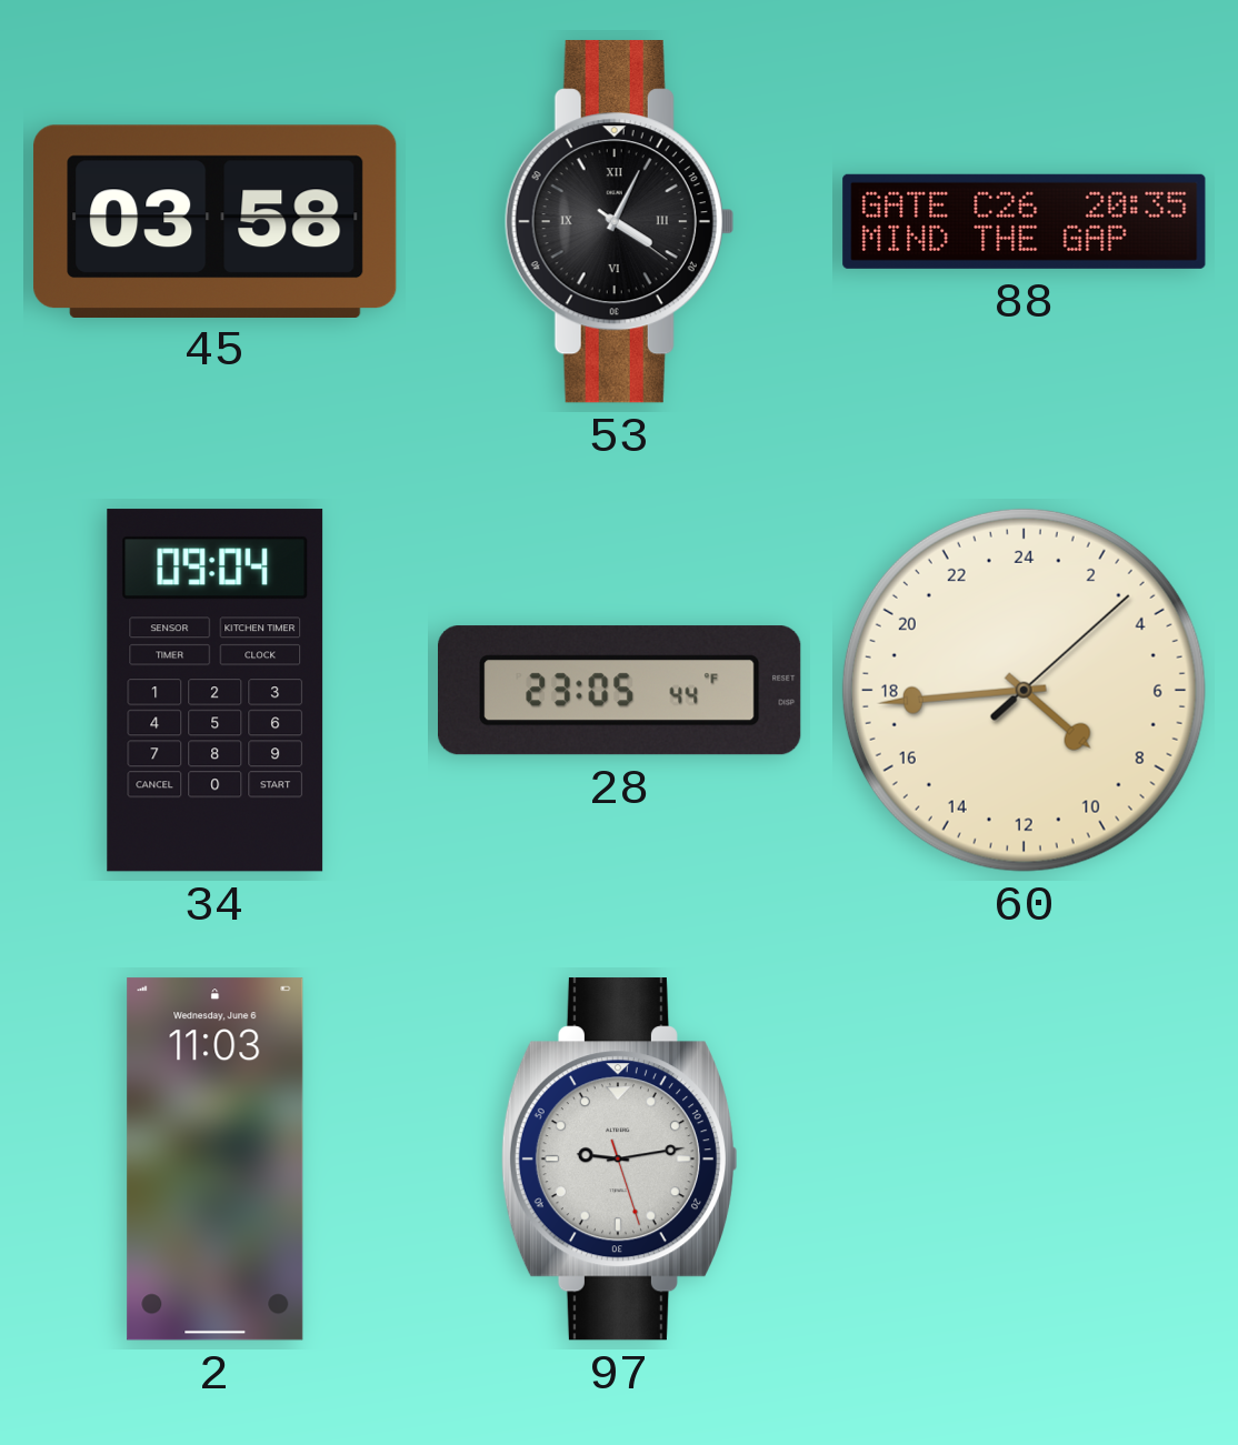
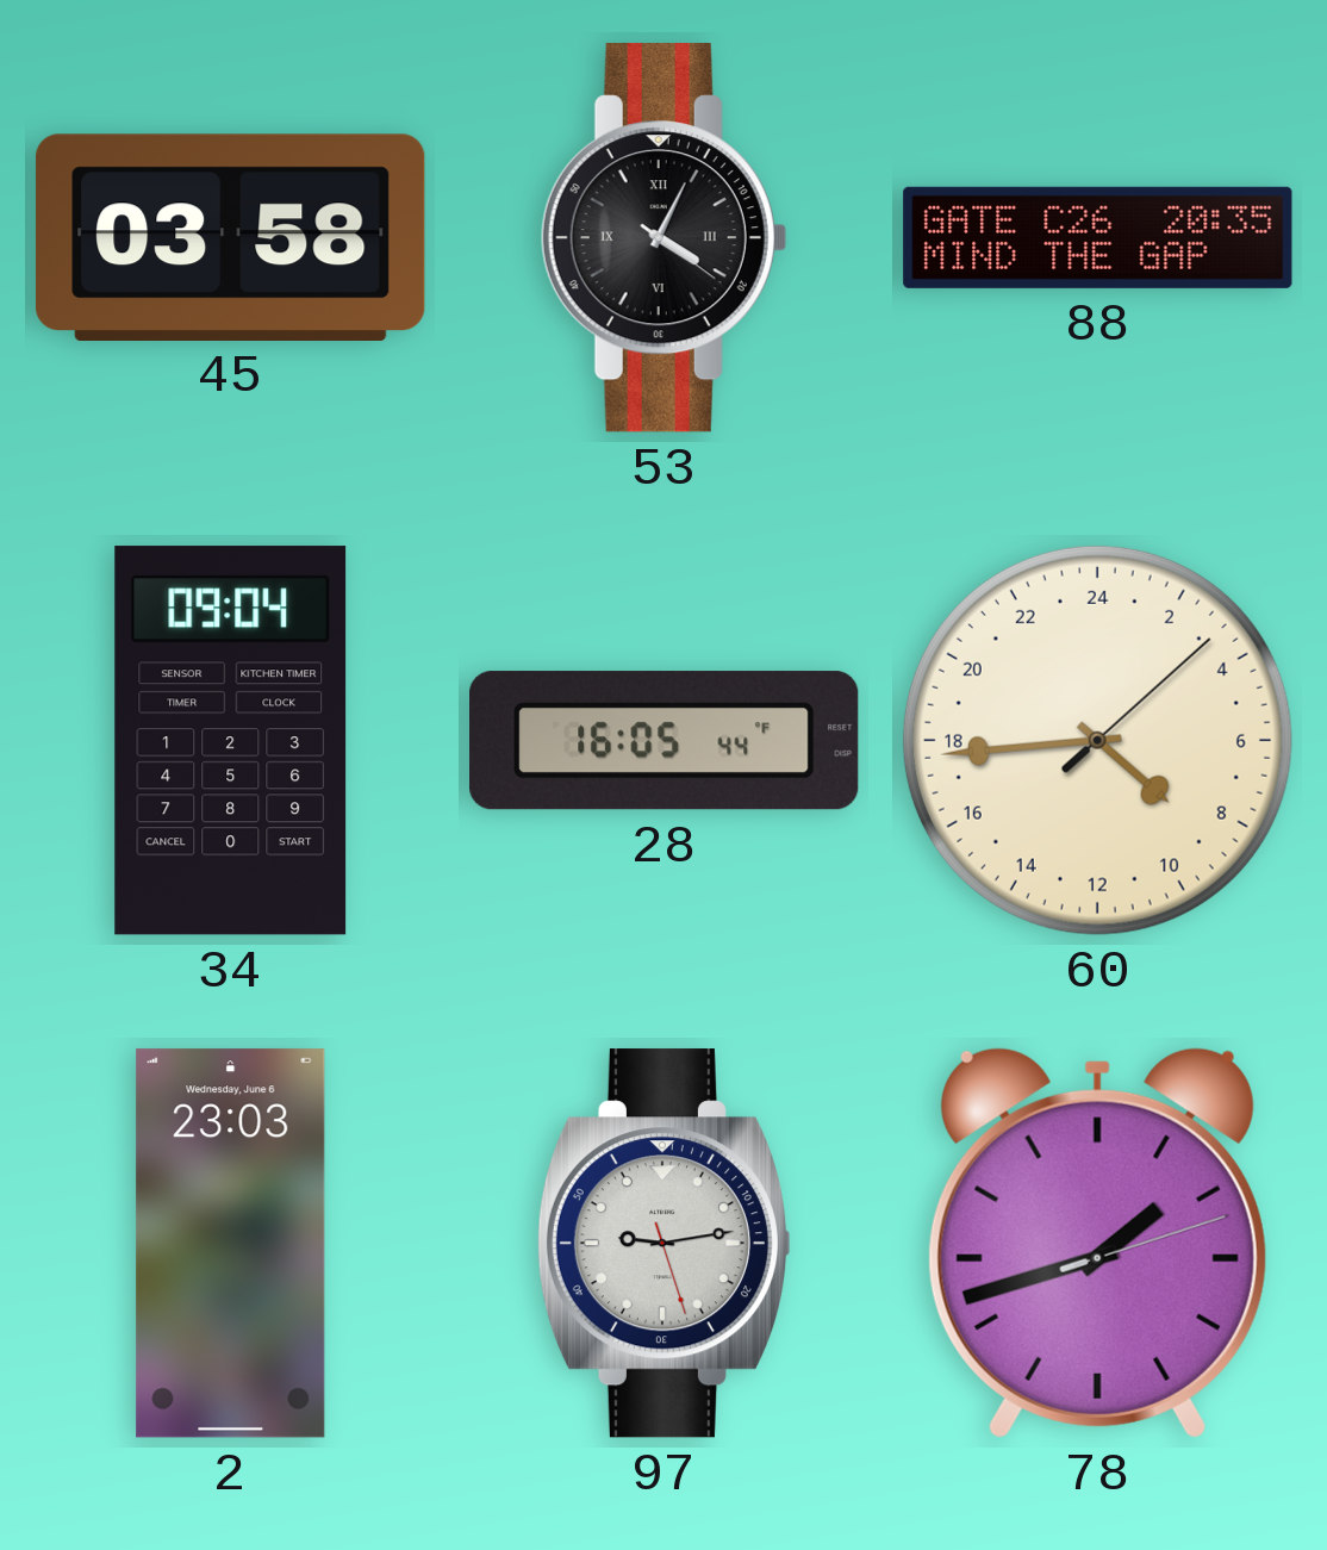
28: 23:05 -> 16:05
2: 11:03 -> 23:03
78: none -> 1:42
